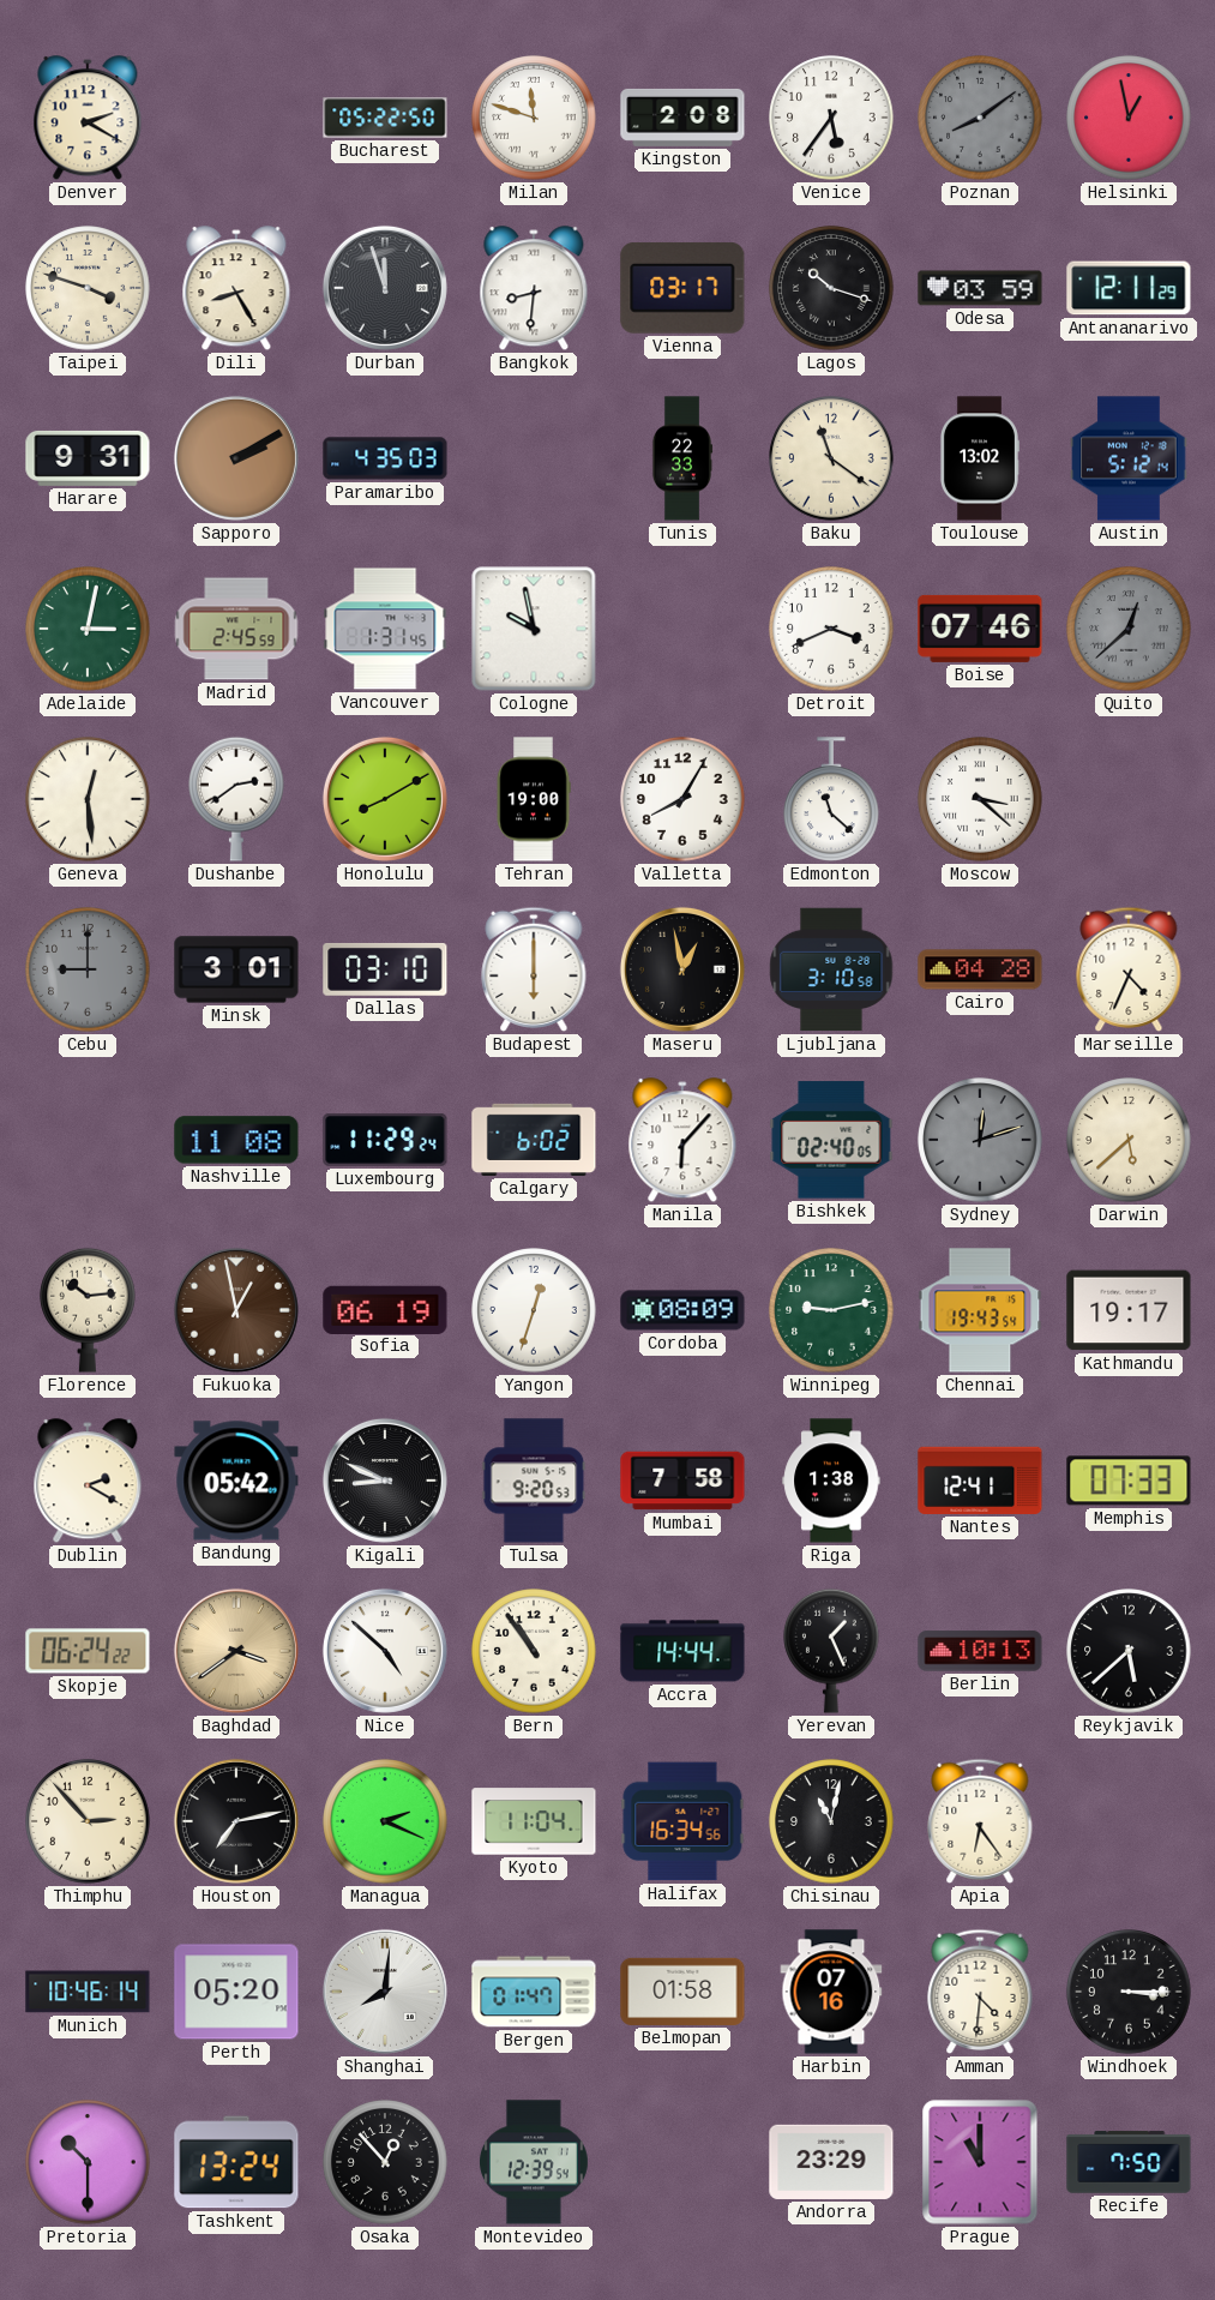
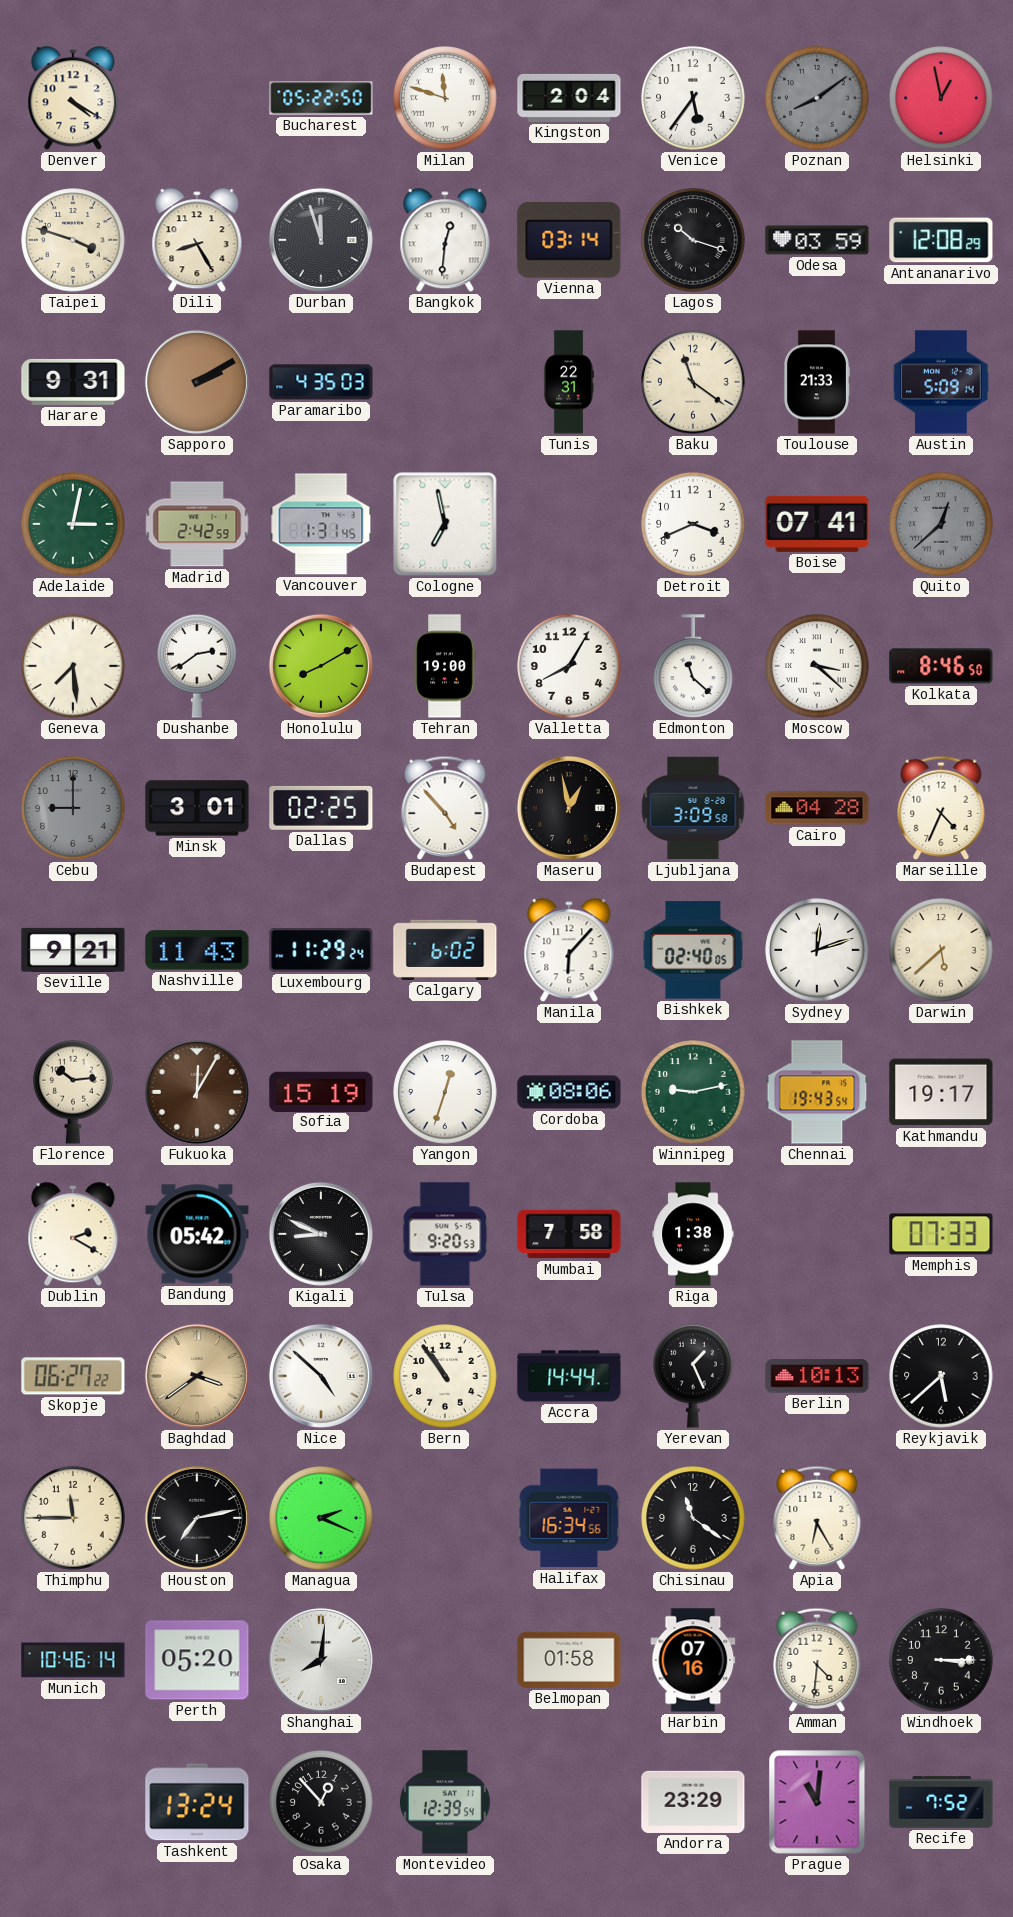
Denver: 2:20 -> 4:20
Kingston: 2:08 -> 2:04
Bangkok: 8:31 -> 12:31
Vienna: 03:17 -> 03:14
Antananarivo: 12:11 -> 12:08
Tunis: 22:33 -> 22:31
Toulouse: 13:02 -> 21:33
Austin: 5:12 -> 5:09
Madrid: 2:45 -> 2:42
Cologne: 9:58 -> 6:58
Boise: 07:46 -> 07:41
Geneva: 12:29 -> 7:29
Kolkata: none -> 8:46
Dallas: 03:10 -> 02:25
Budapest: 6:00 -> 4:53
Ljubljana: 3:10 -> 3:09
Seville: none -> 9:21
Nashville: 11:08 -> 11:43
Sydney dial: grey -> white
Fukuoka: 12:58 -> 12:05
Sofia: 06:19 -> 15:19
Cordoba: 08:09 -> 08:06
Nantes: 12:41 -> none
Skopje: 06:24 -> 06:27
Thimphu: 2:53 -> 11:45
Kyoto: 11:04 -> none
Chisinau: 11:02 -> 11:21
Apia: 6:24 -> 6:25
Bergen: 01:47 -> none
Pretoria: 10:30 -> none
Prague: 11:00 -> 11:01
Recife: 7:50 -> 7:52
